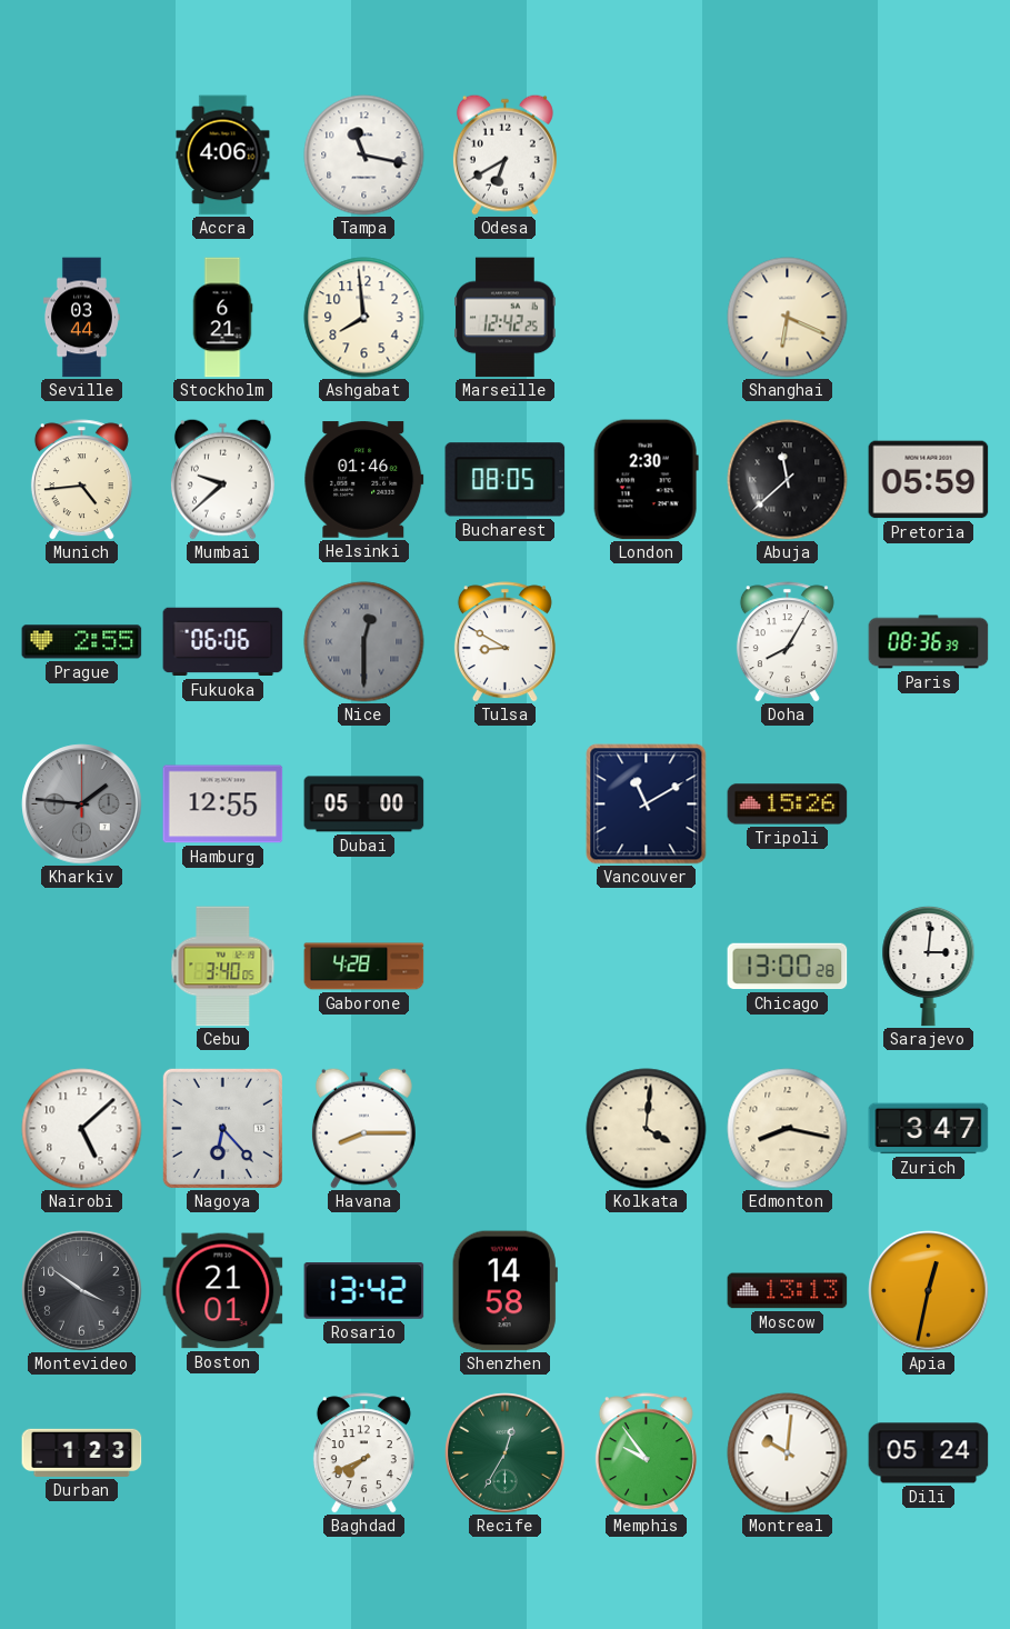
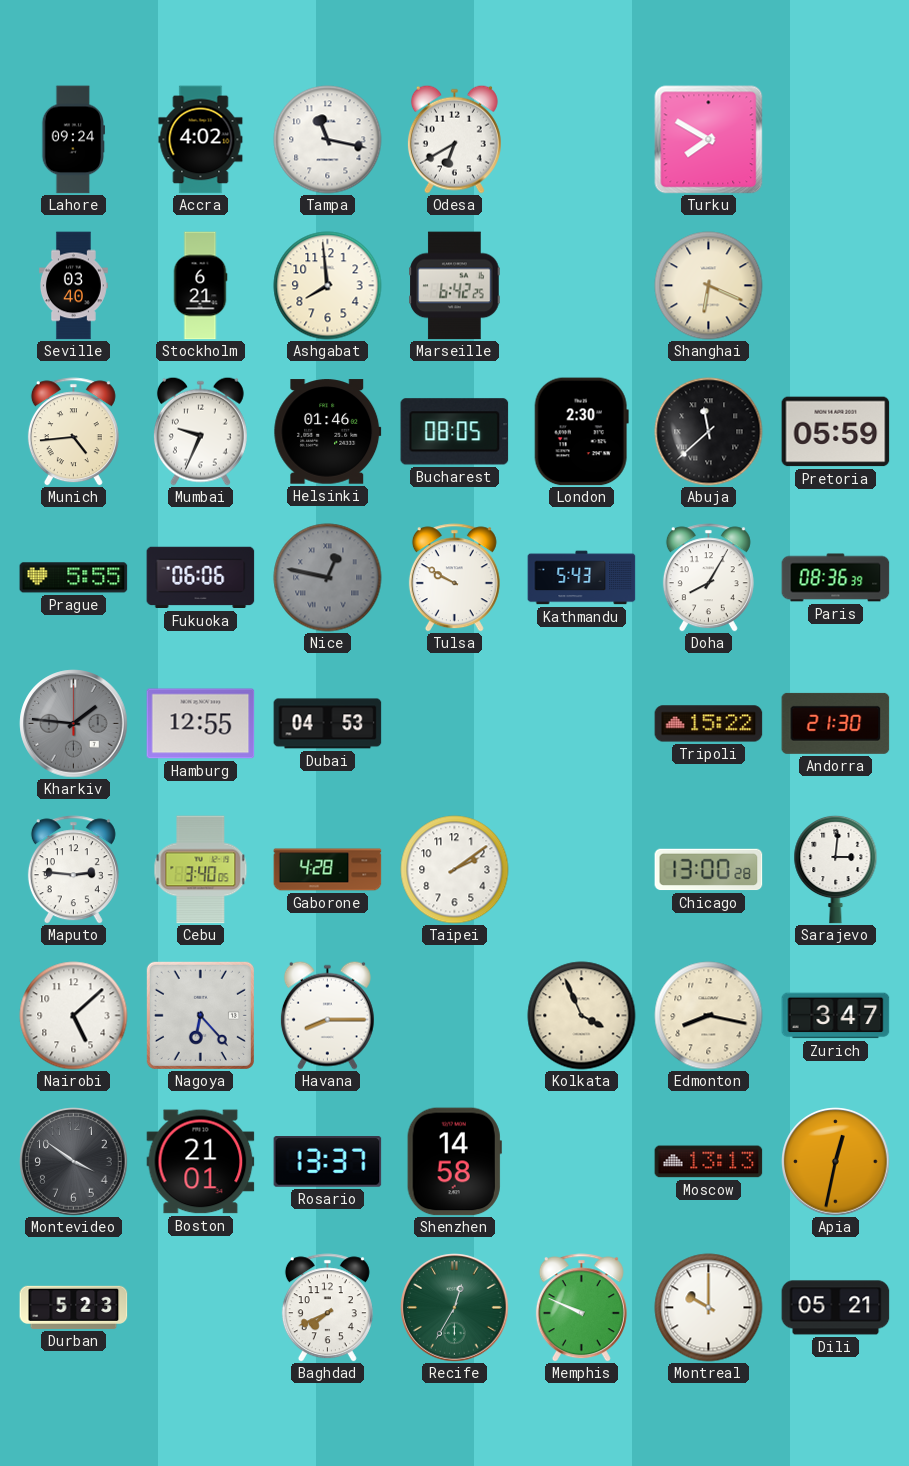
Lahore: none -> 09:24
Accra: 4:06 -> 4:02
Turku: none -> 7:50
Seville: 03:44 -> 03:40
Marseille: 12:42 -> 6:42
Mumbai: 9:38 -> 9:34
Prague: 2:55 -> 5:55
Nice: 12:30 -> 12:47
Tulsa: 8:50 -> 9:50
Kathmandu: none -> 5:43
Dubai: 05:00 -> 04:53
Vancouver: 11:10 -> none
Tripoli: 15:26 -> 15:22
Andorra: none -> 21:30
Maputo: none -> 2:46
Taipei: none -> 2:09
Kolkata: 4:01 -> 3:56
Rosario: 13:42 -> 13:37
Durban: 1:23 -> 5:23
Memphis: 9:54 -> 9:49
Montreal: 10:01 -> 10:00
Dili: 05:24 -> 05:21
